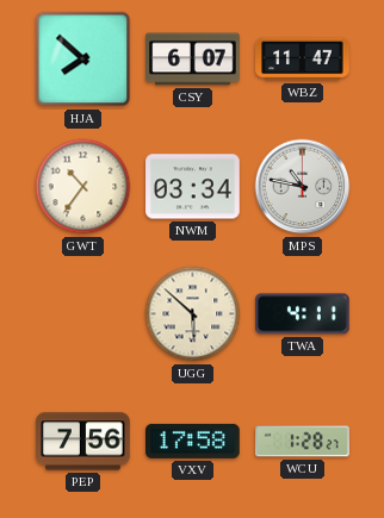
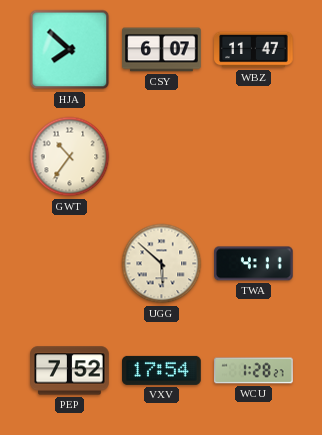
NWM: 03:34 -> none
MPS: 10:47 -> none
PEP: 7:56 -> 7:52
VXV: 17:58 -> 17:54
